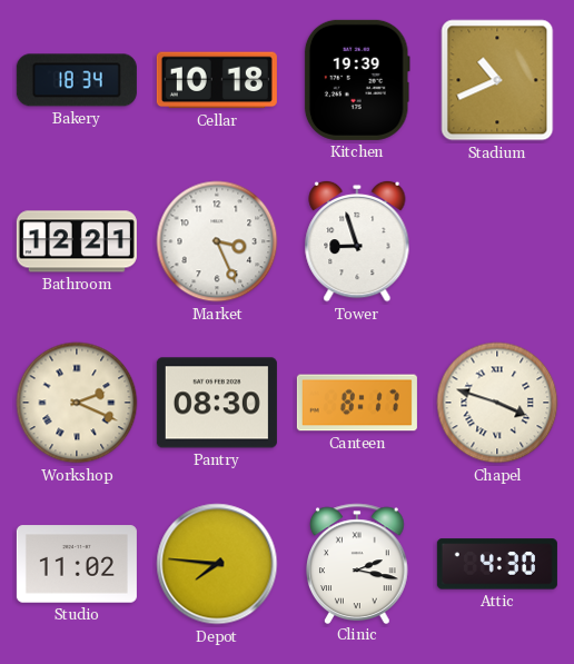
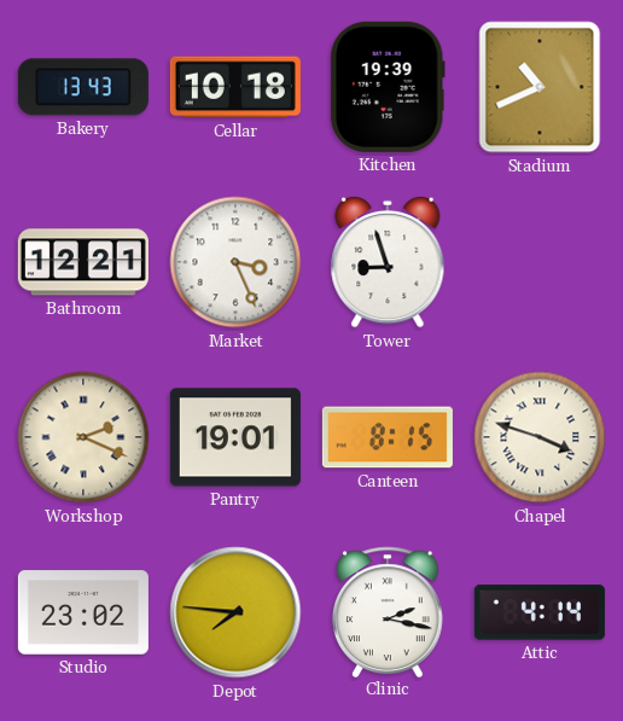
Bakery: 18:34 -> 13:43
Pantry: 08:30 -> 19:01
Canteen: 8:17 -> 8:15
Studio: 11:02 -> 23:02
Attic: 4:30 -> 4:14
